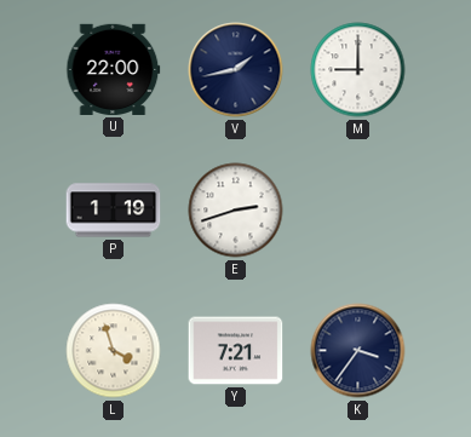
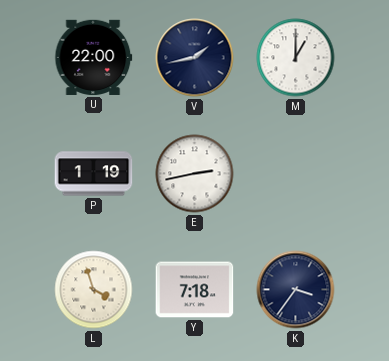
M: 9:00 -> 1:00
E: 2:42 -> 2:43
Y: 7:21 -> 7:18
